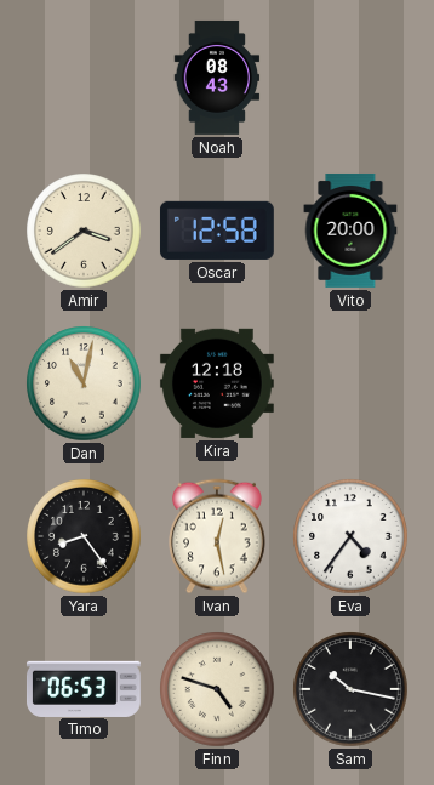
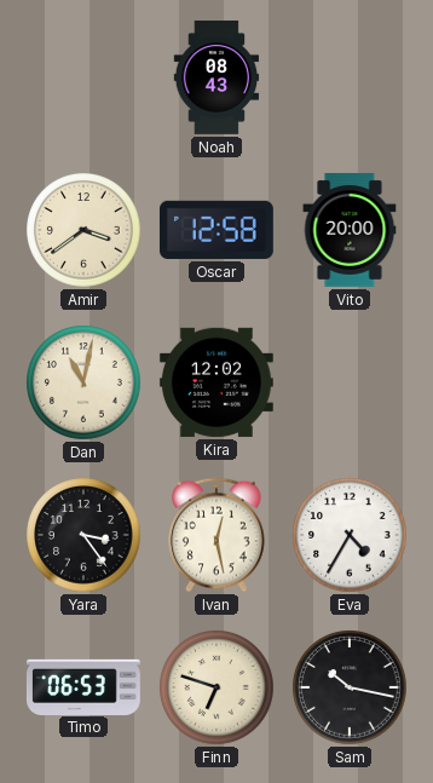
Kira: 12:18 -> 12:02
Yara: 8:24 -> 3:24
Eva: 4:36 -> 4:35
Finn: 4:48 -> 6:48
